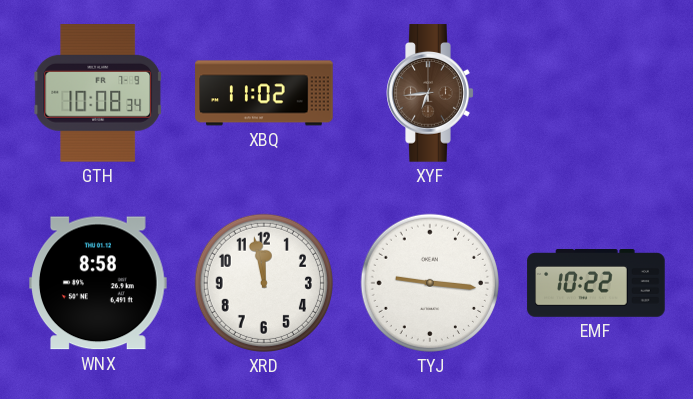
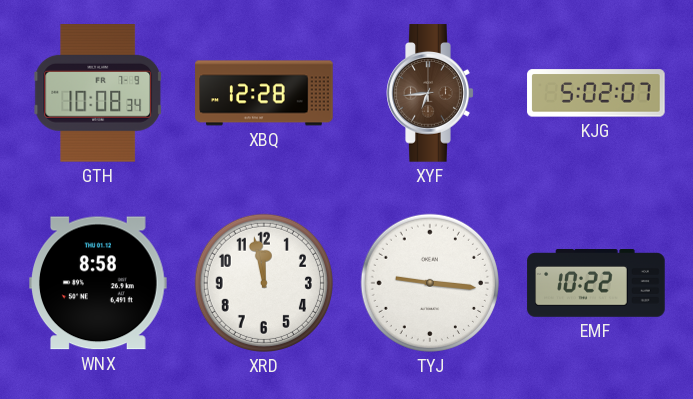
XBQ: 11:02 -> 12:28
KJG: none -> 5:02
